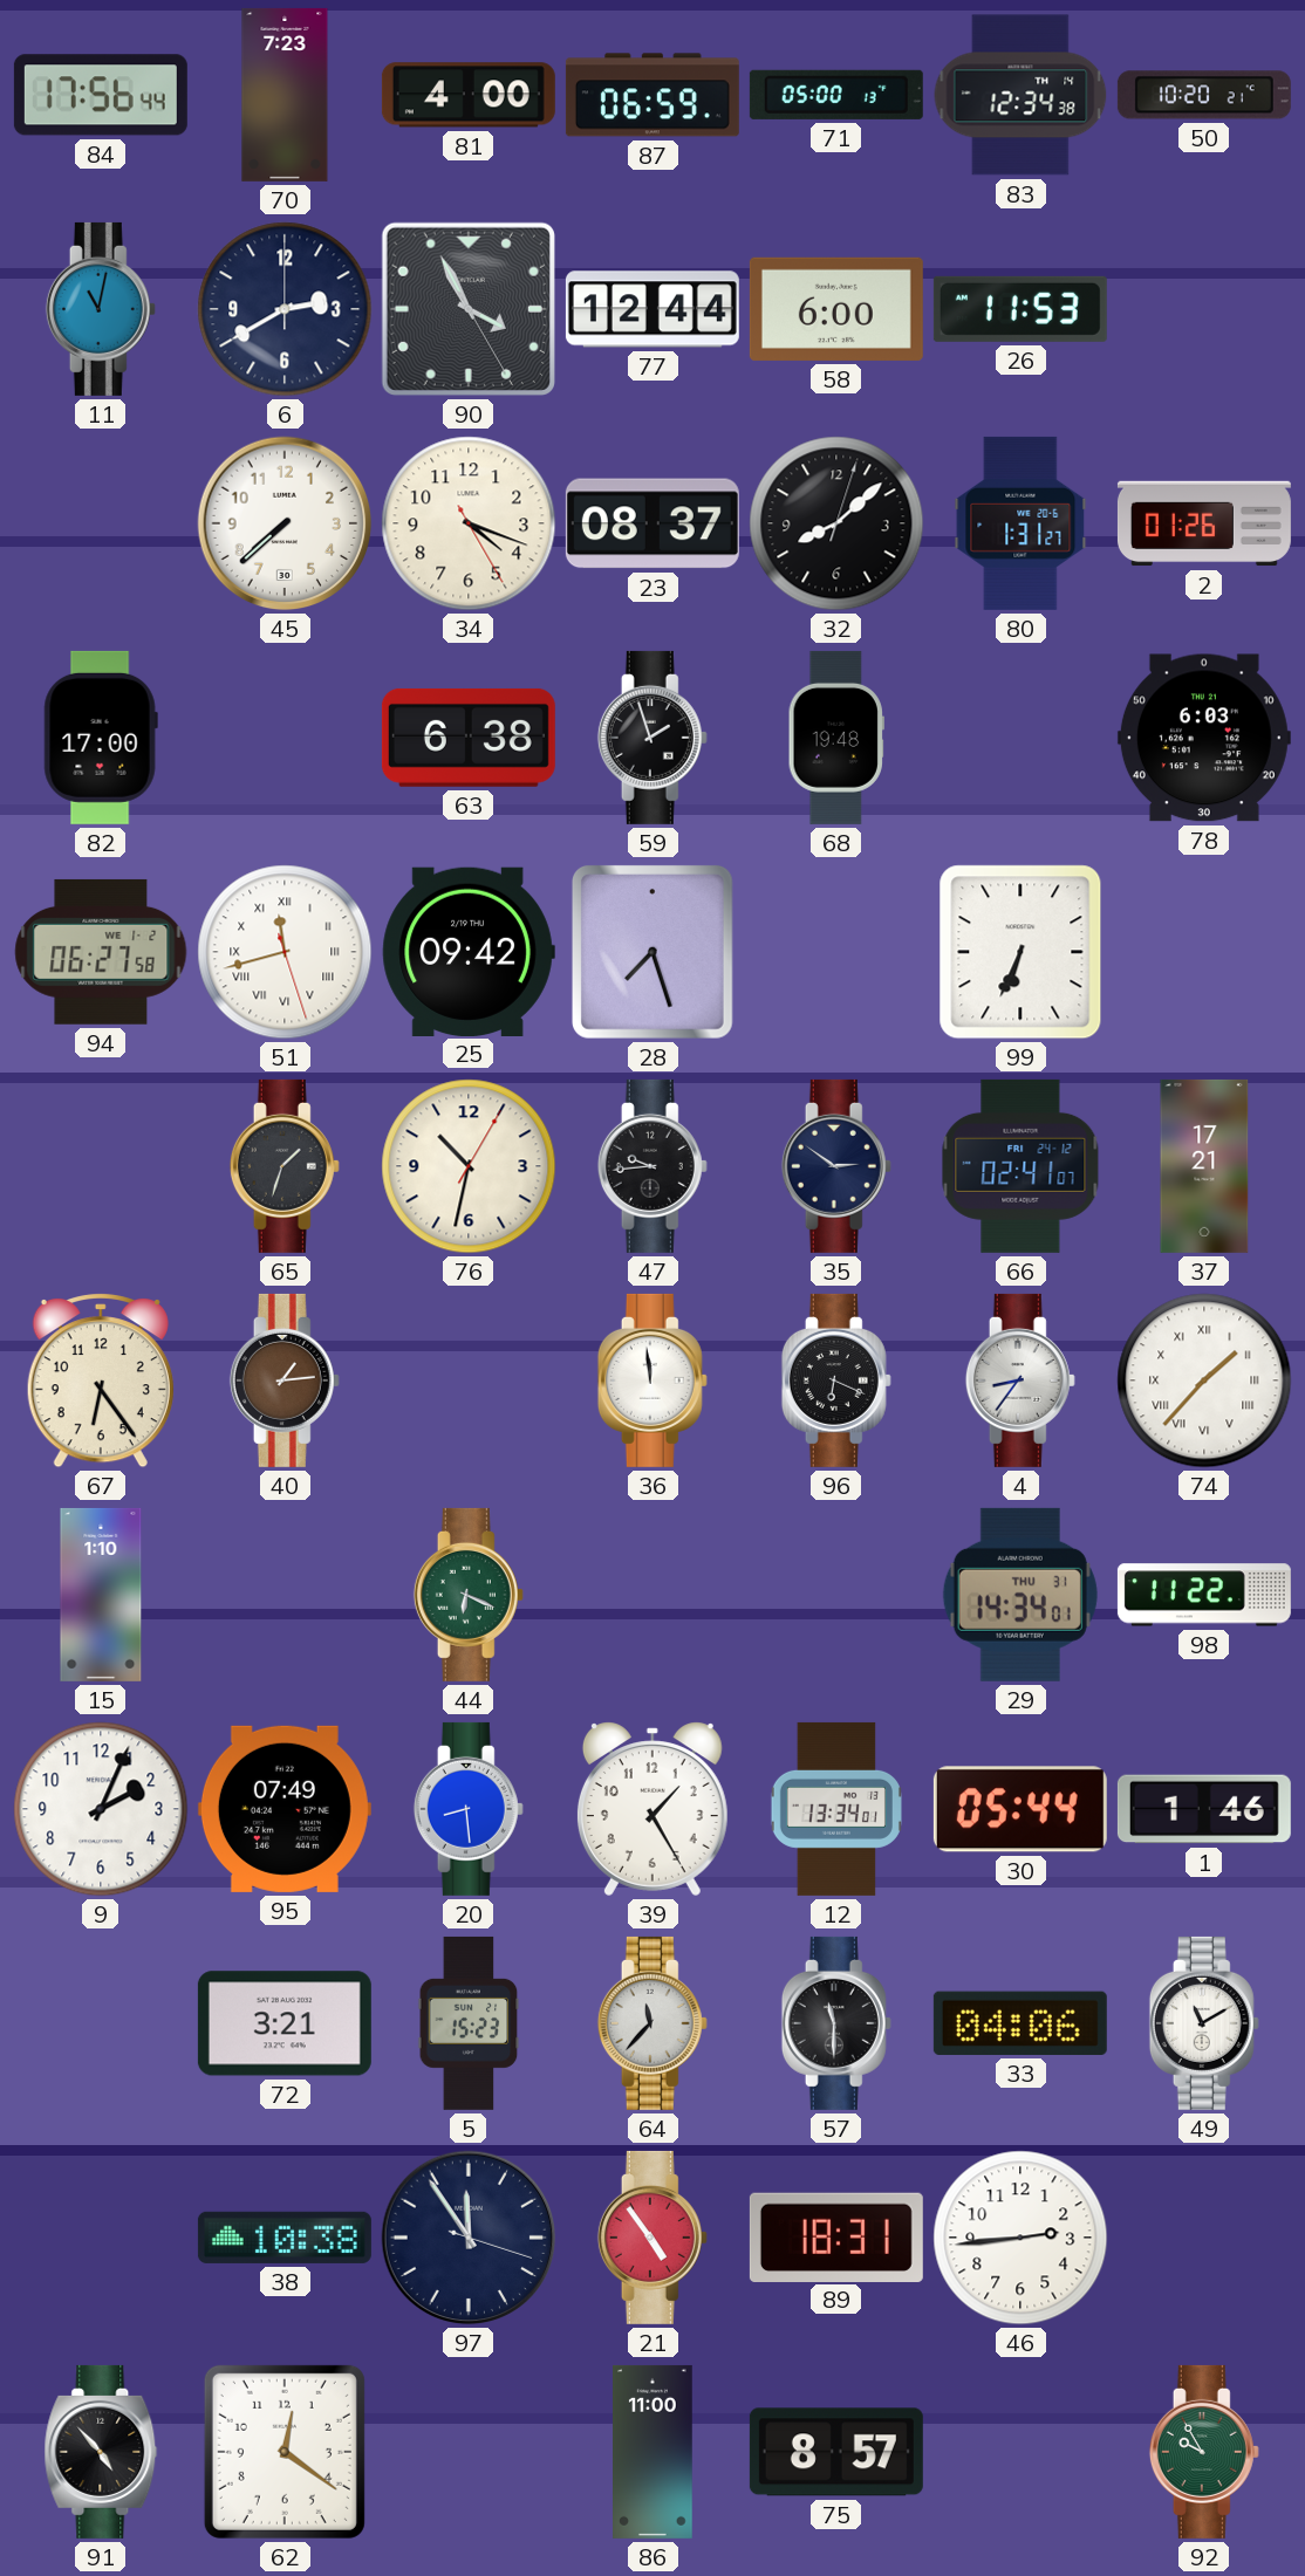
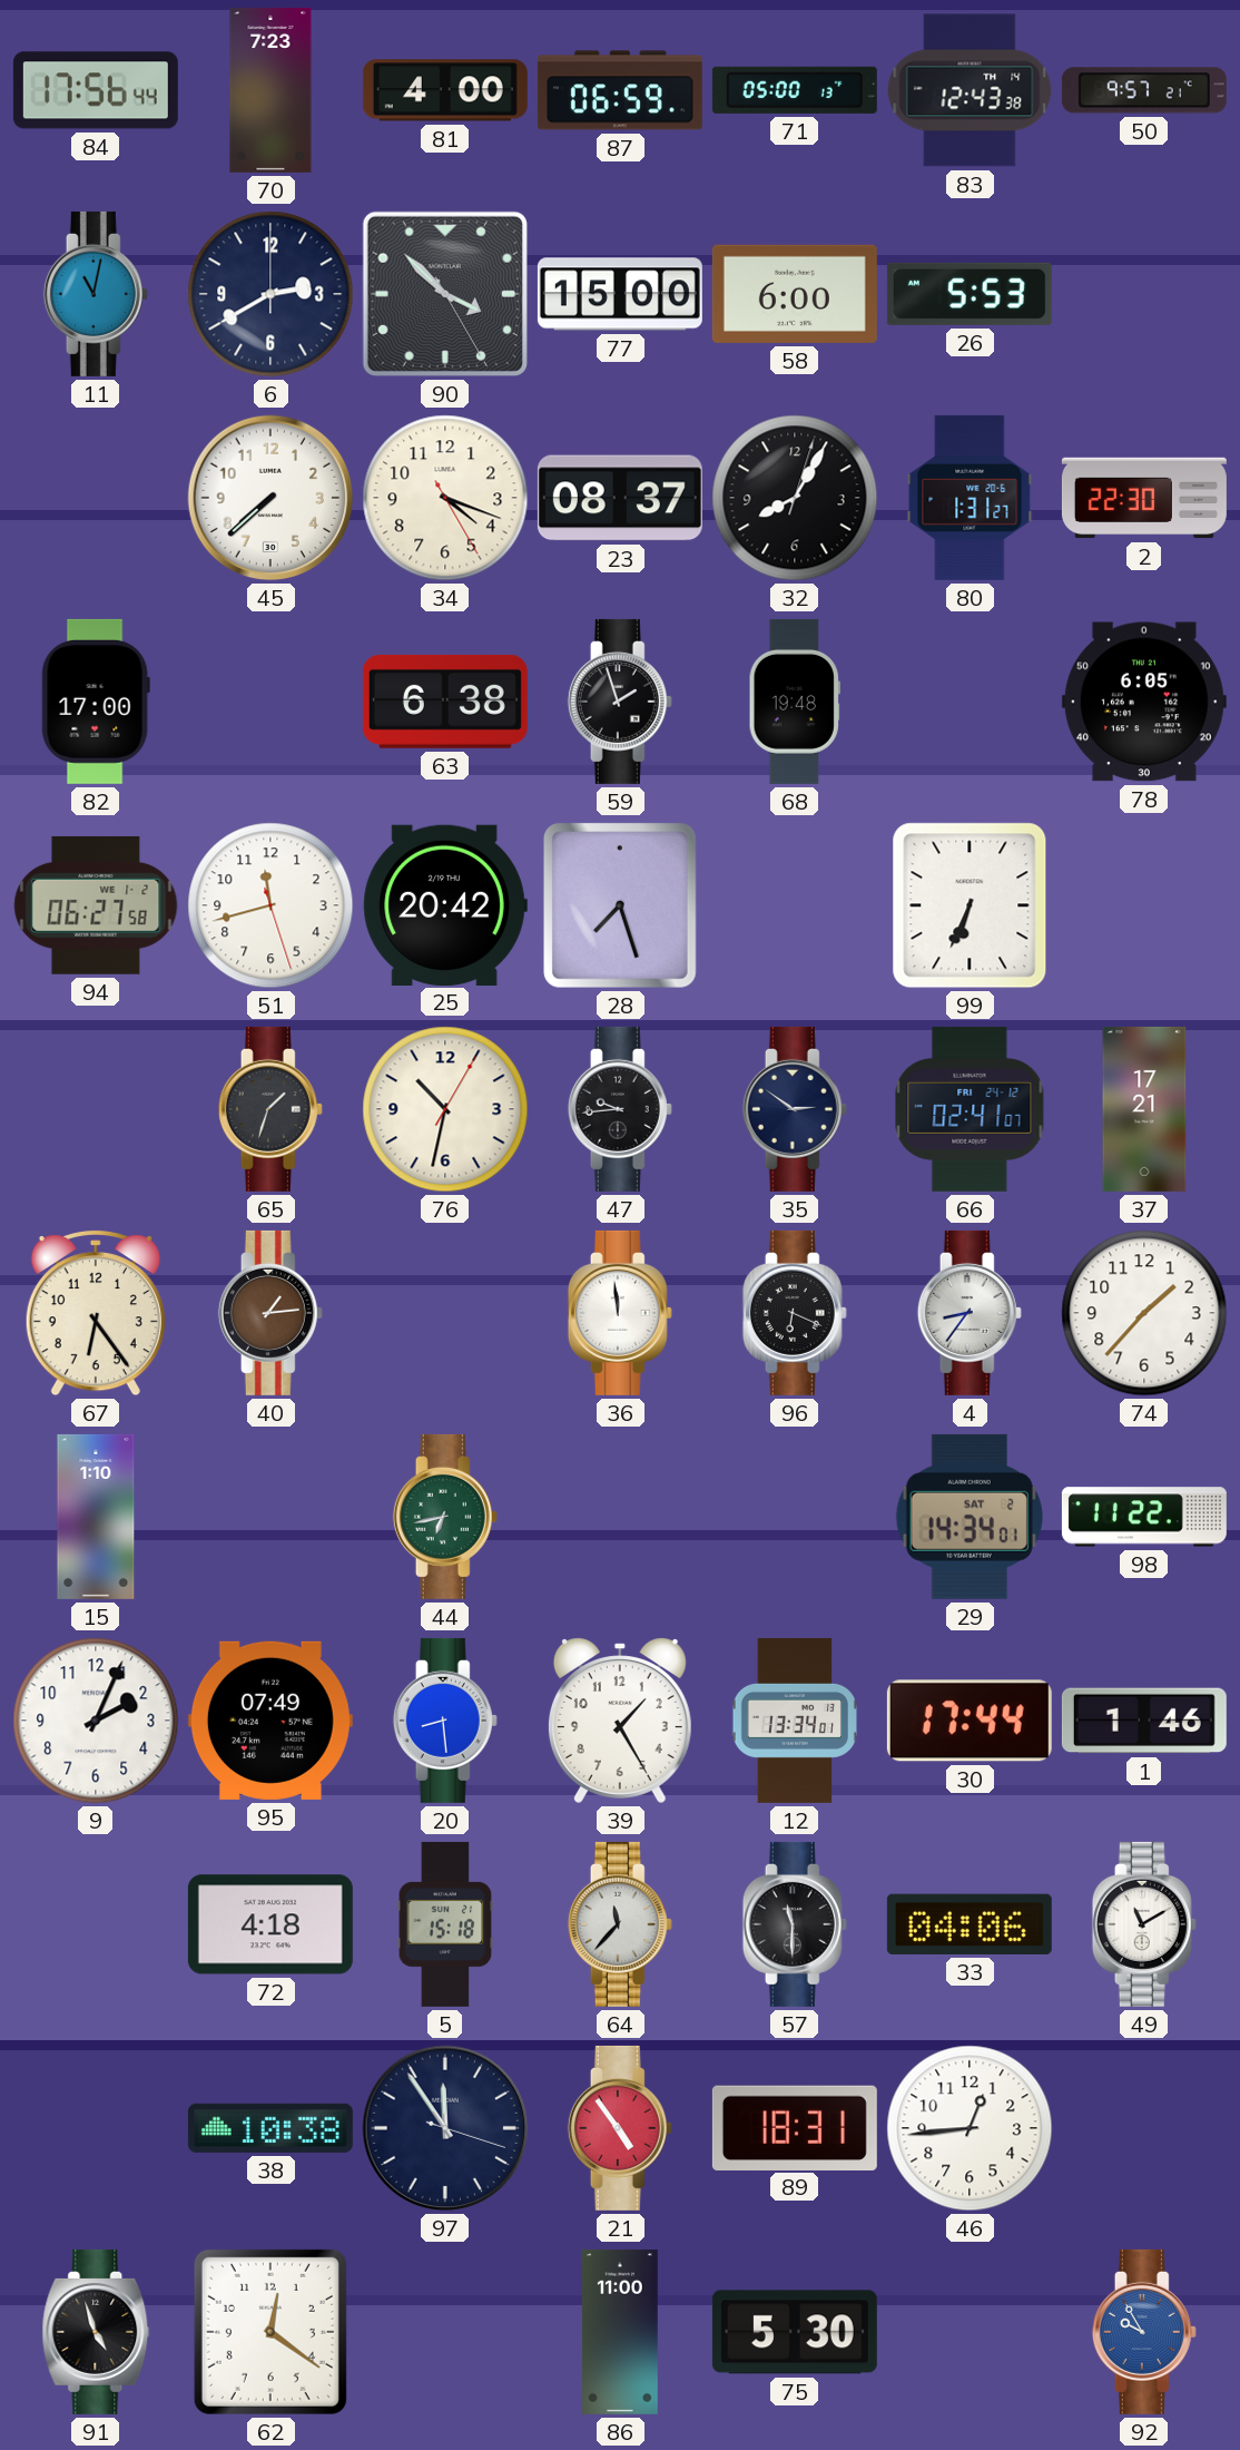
83: 12:34 -> 12:43
50: 10:20 -> 9:57
90: 3:55 -> 3:52
77: 12:44 -> 15:00
26: 11:53 -> 5:53
32: 8:08 -> 8:05
2: 01:26 -> 22:30
78: 6:03 -> 6:05
51 numerals: Roman -> Arabic
25: 09:42 -> 20:42
74 numerals: Roman -> Arabic
44: 6:19 -> 6:43
29 date: THU 31 -> SAT 2
30: 05:44 -> 17:44
72: 3:21 -> 4:18
5: 15:23 -> 15:18
46: 2:44 -> 12:44
91: 4:53 -> 4:57
75: 8:57 -> 5:30
92 dial: green -> blue
